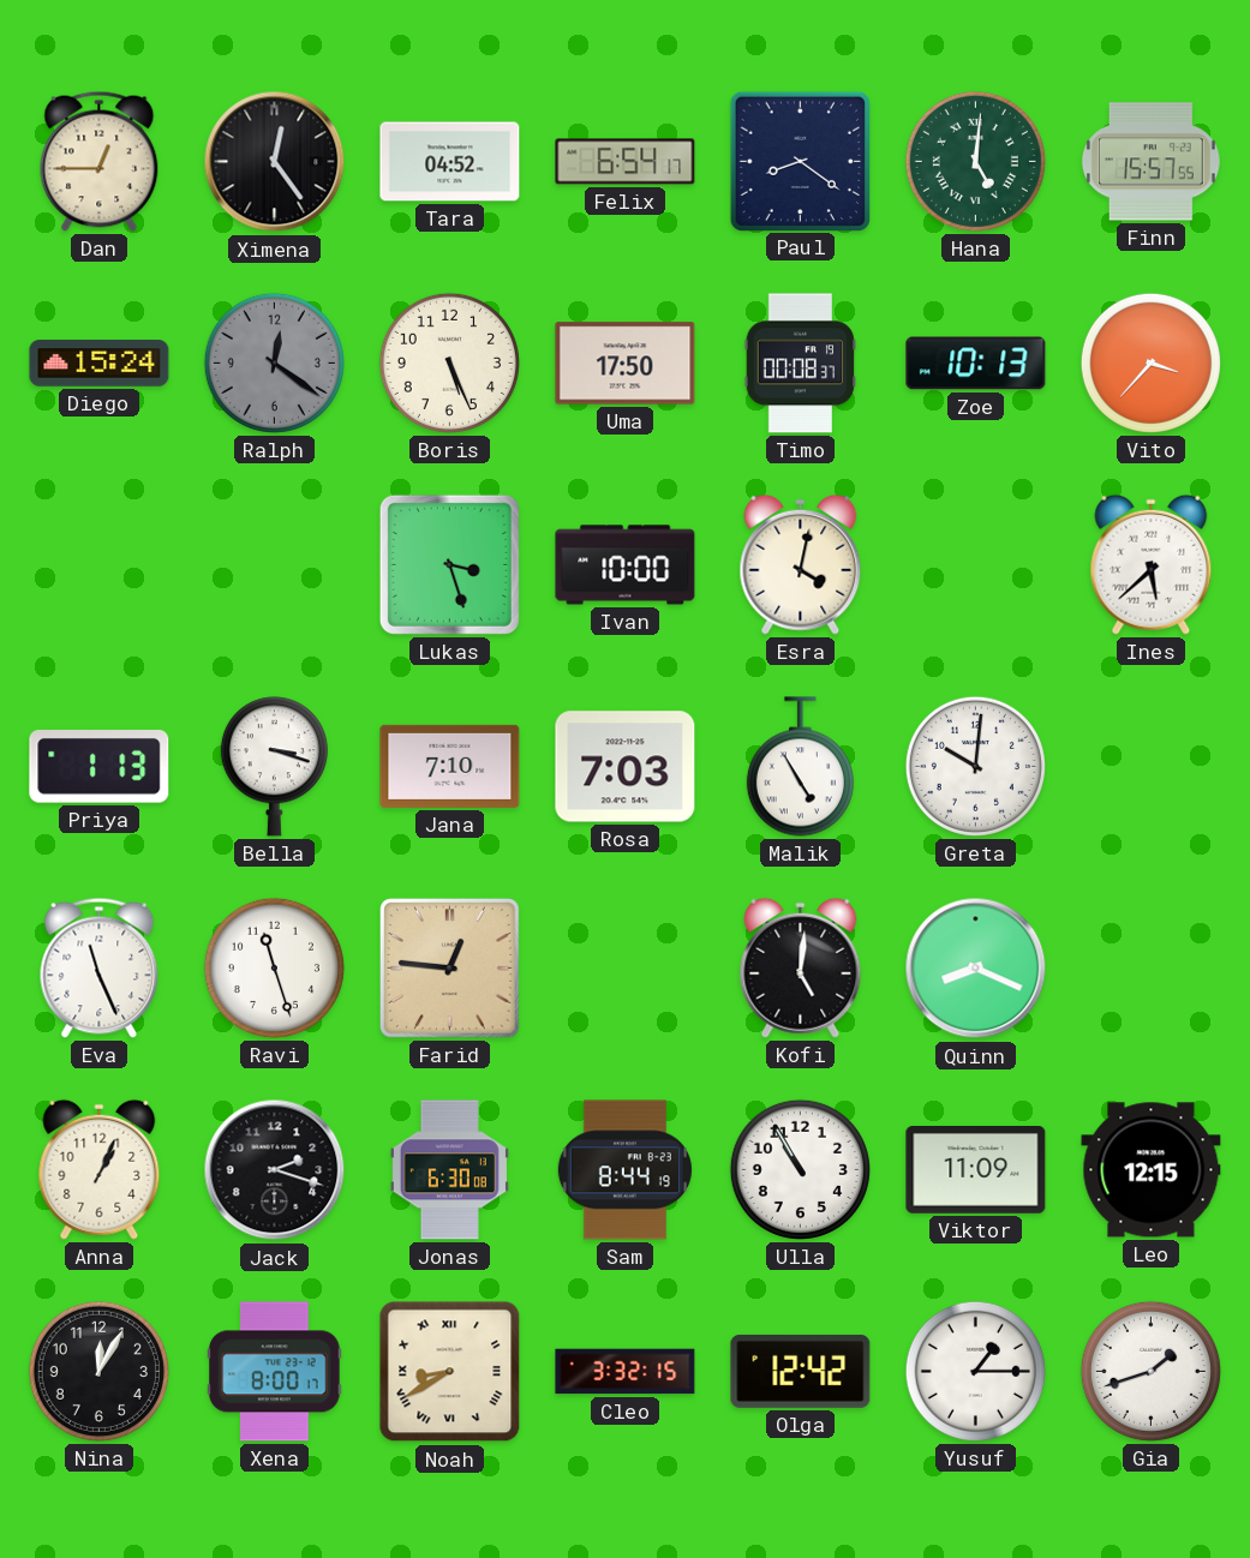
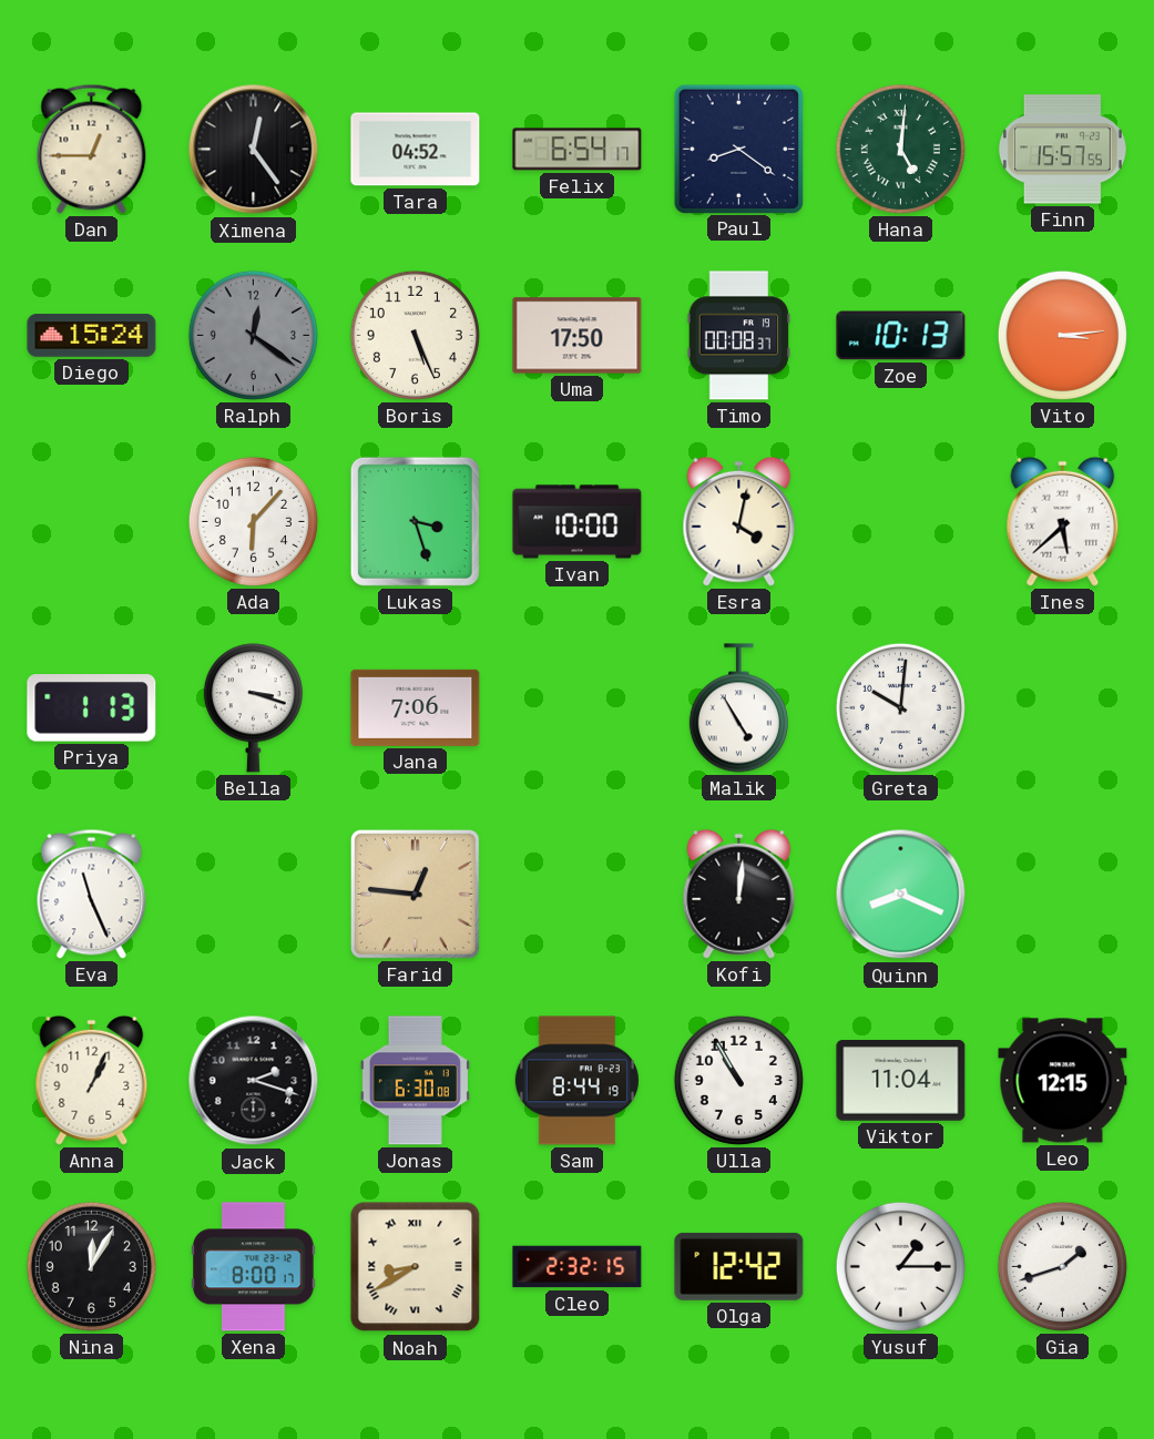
Vito: 3:37 -> 3:14
Ada: none -> 6:07
Jana: 7:10 -> 7:06
Rosa: 7:03 -> none
Ravi: 11:27 -> none
Kofi: 5:01 -> 12:01
Viktor: 11:09 -> 11:04
Cleo: 3:32 -> 2:32
